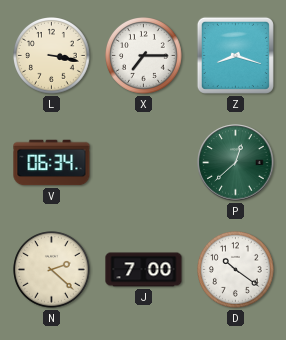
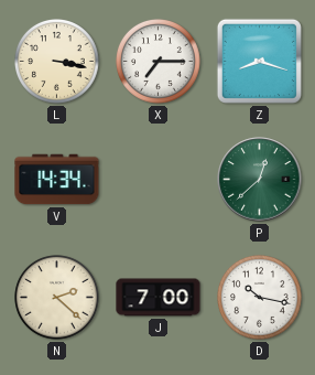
V: 06:34 -> 14:34
D: 10:21 -> 10:17
